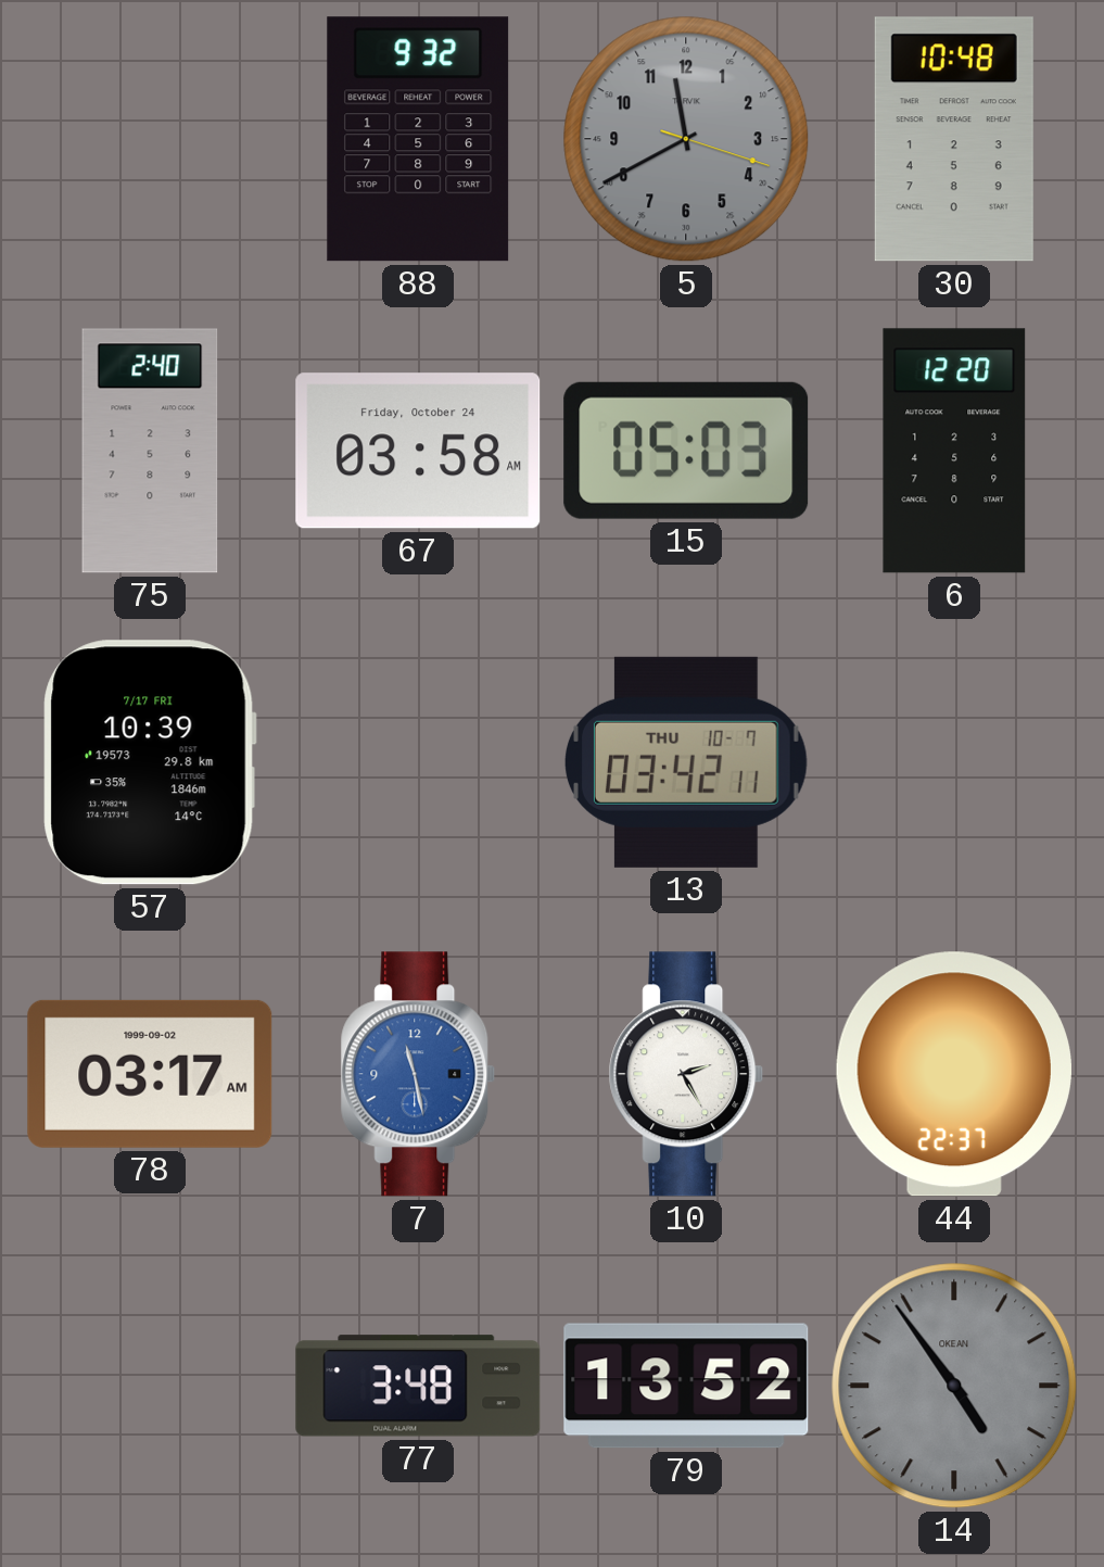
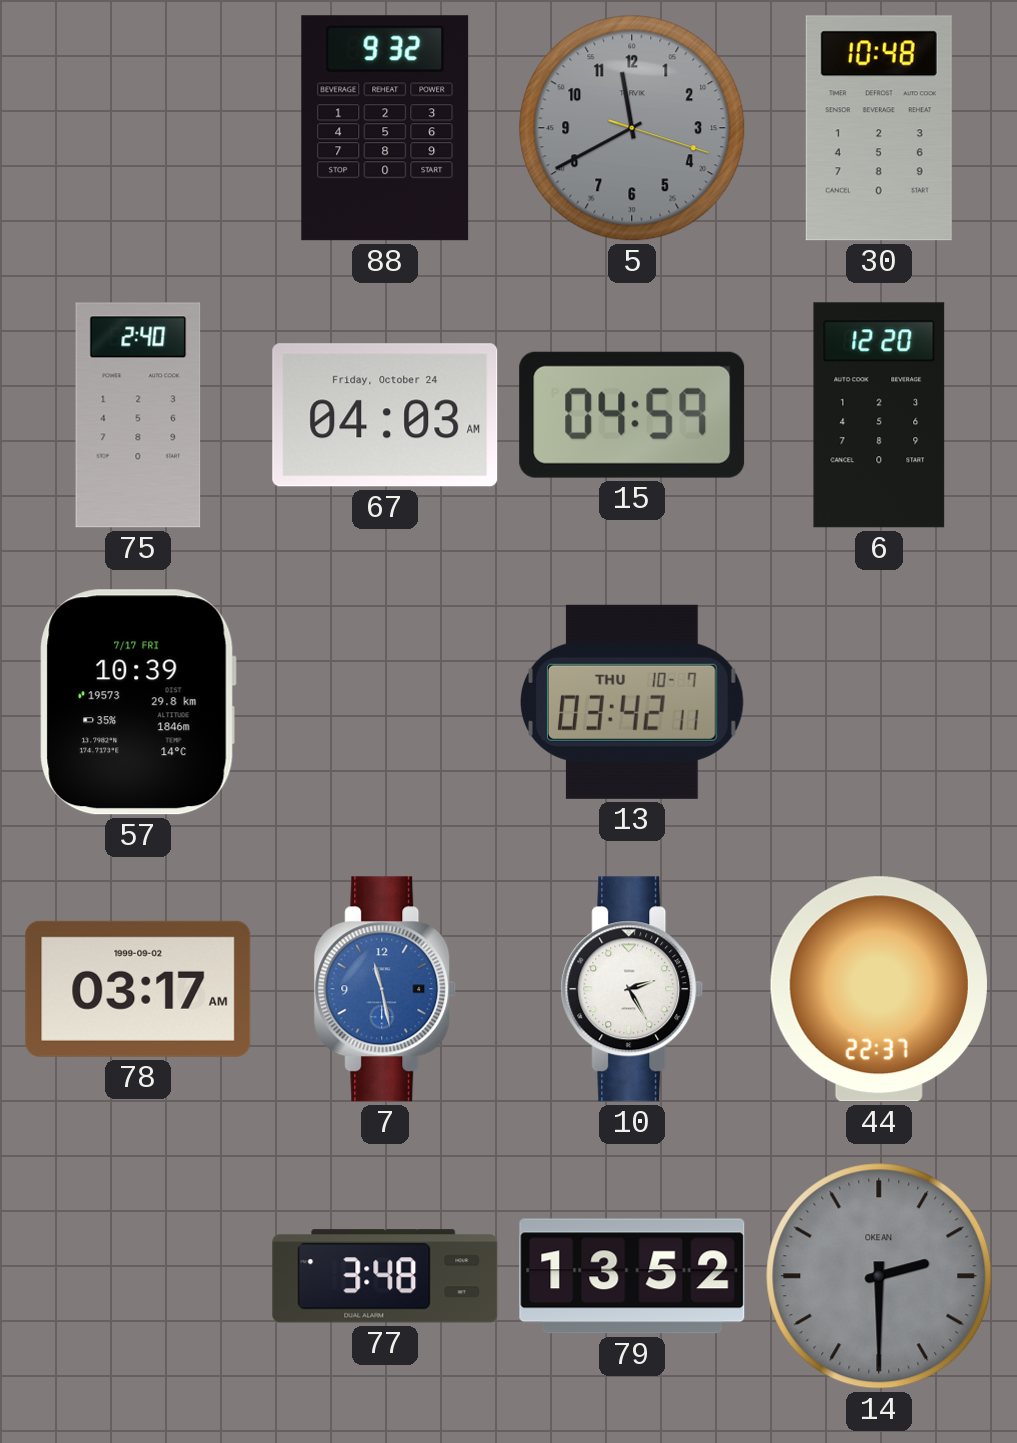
67: 03:58 -> 04:03
15: 05:03 -> 04:59
14: 4:54 -> 2:30
